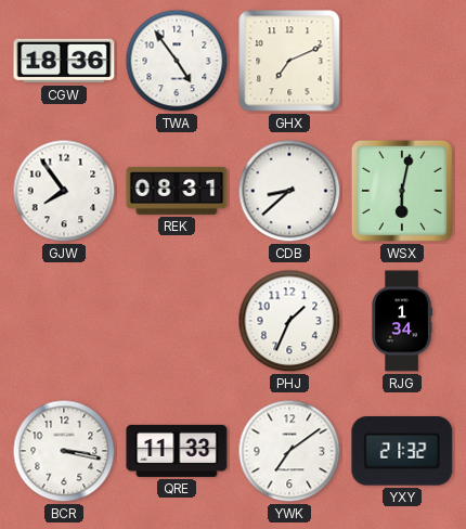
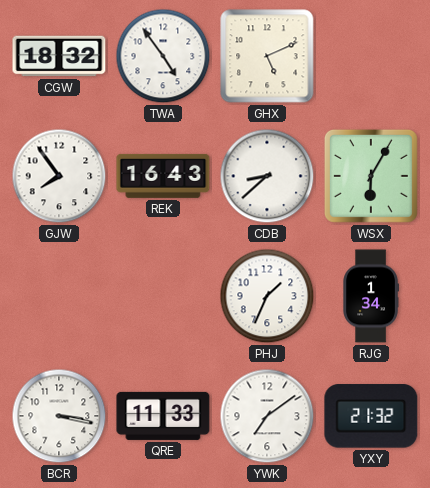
CGW: 18:36 -> 18:32
GHX: 7:11 -> 5:11
REK: 08:31 -> 16:43
WSX: 6:02 -> 6:05
